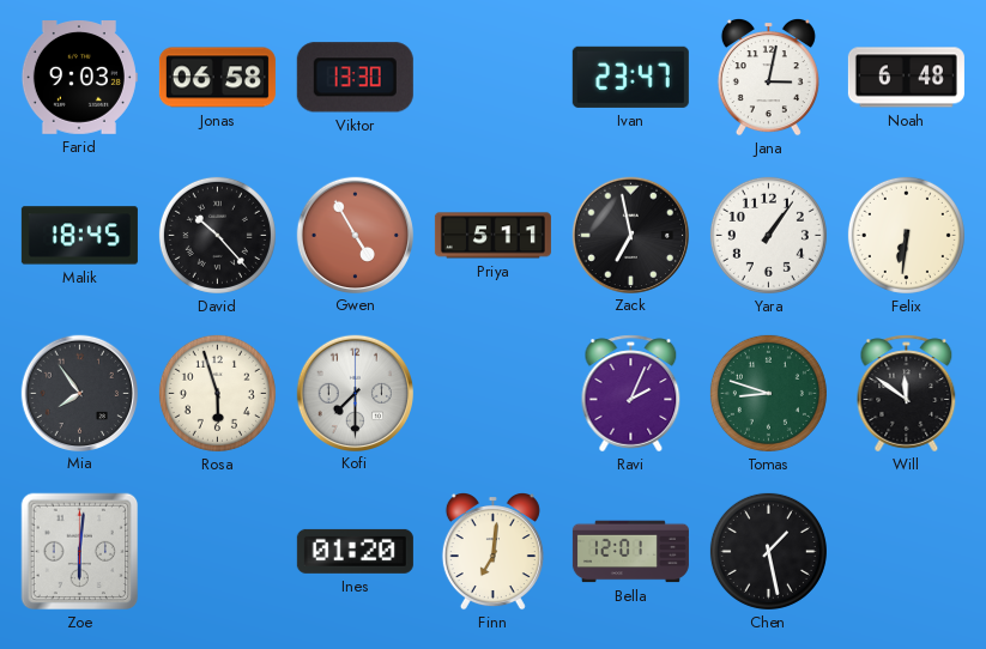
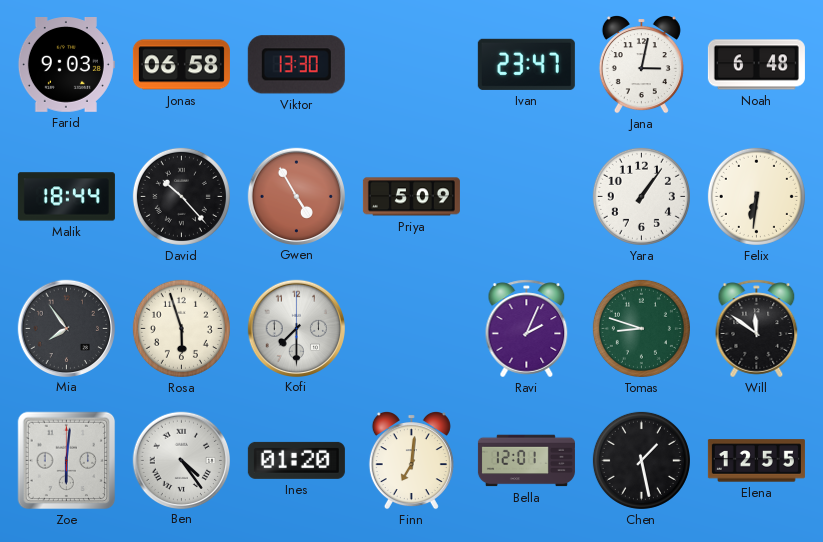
Malik: 18:45 -> 18:44
Priya: 5:11 -> 5:09
Zack: 6:58 -> none
Ben: none -> 4:24
Elena: none -> 12:55
